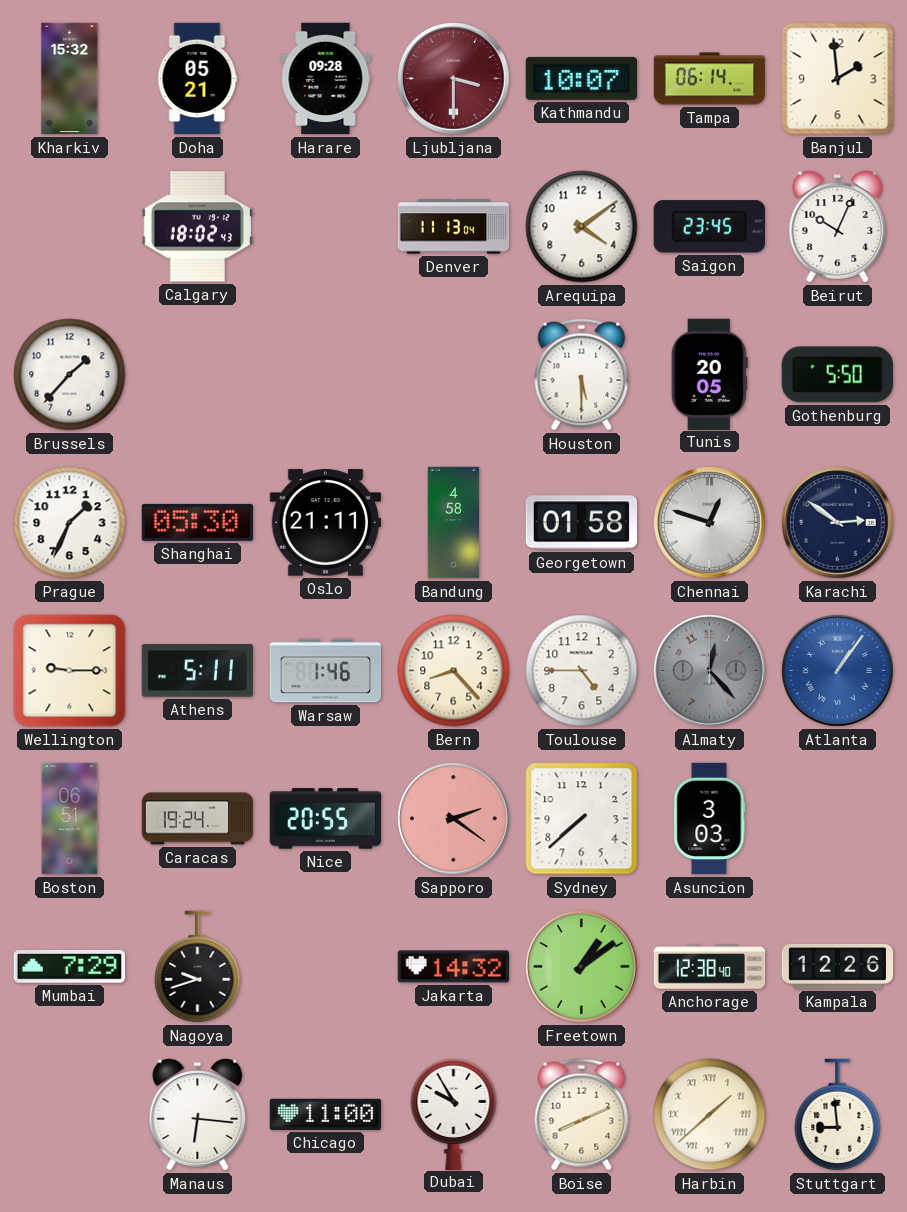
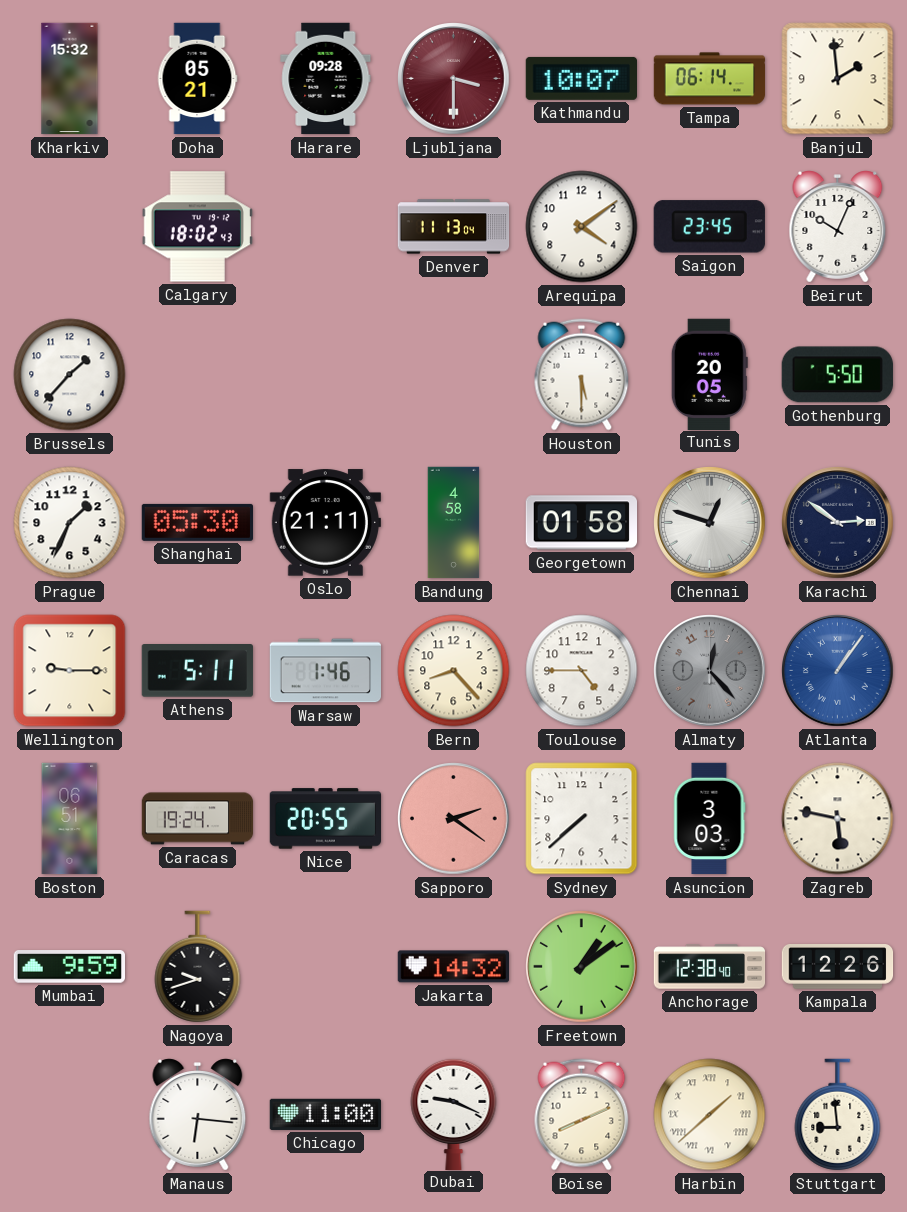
Zagreb: none -> 5:47
Mumbai: 7:29 -> 9:59
Dubai: 9:55 -> 9:19
